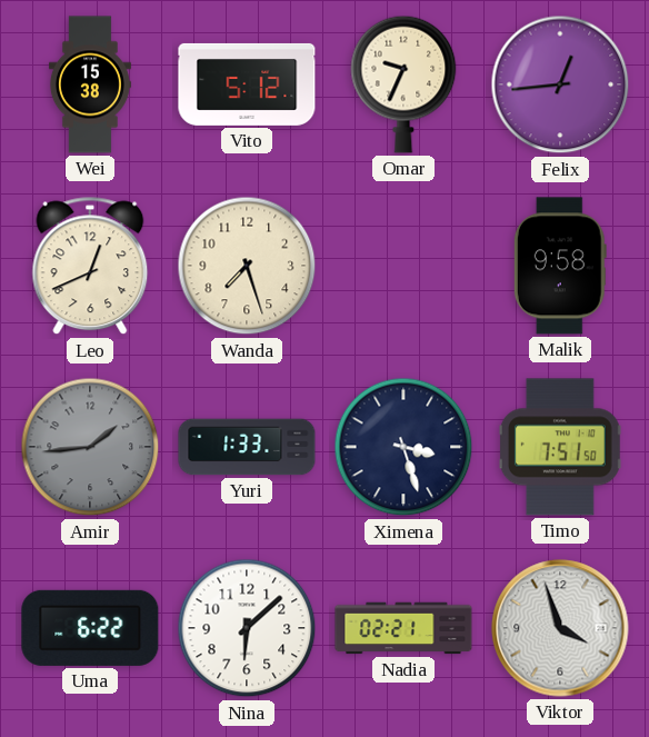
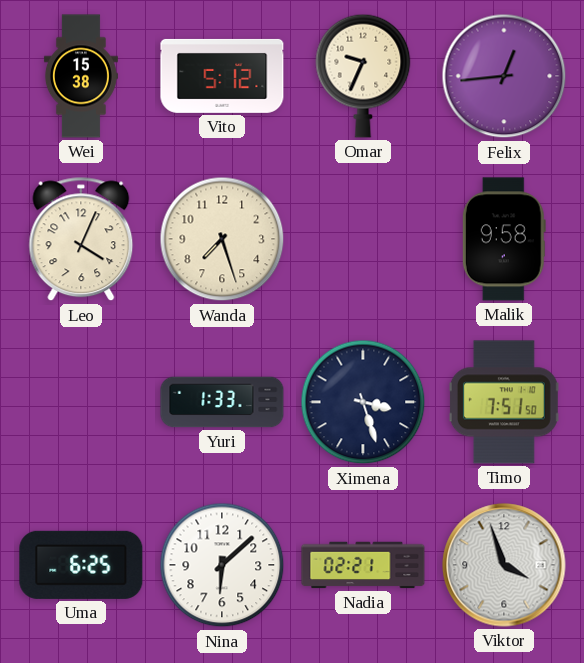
Leo: 12:41 -> 4:04
Amir: 1:44 -> none
Uma: 6:22 -> 6:25
